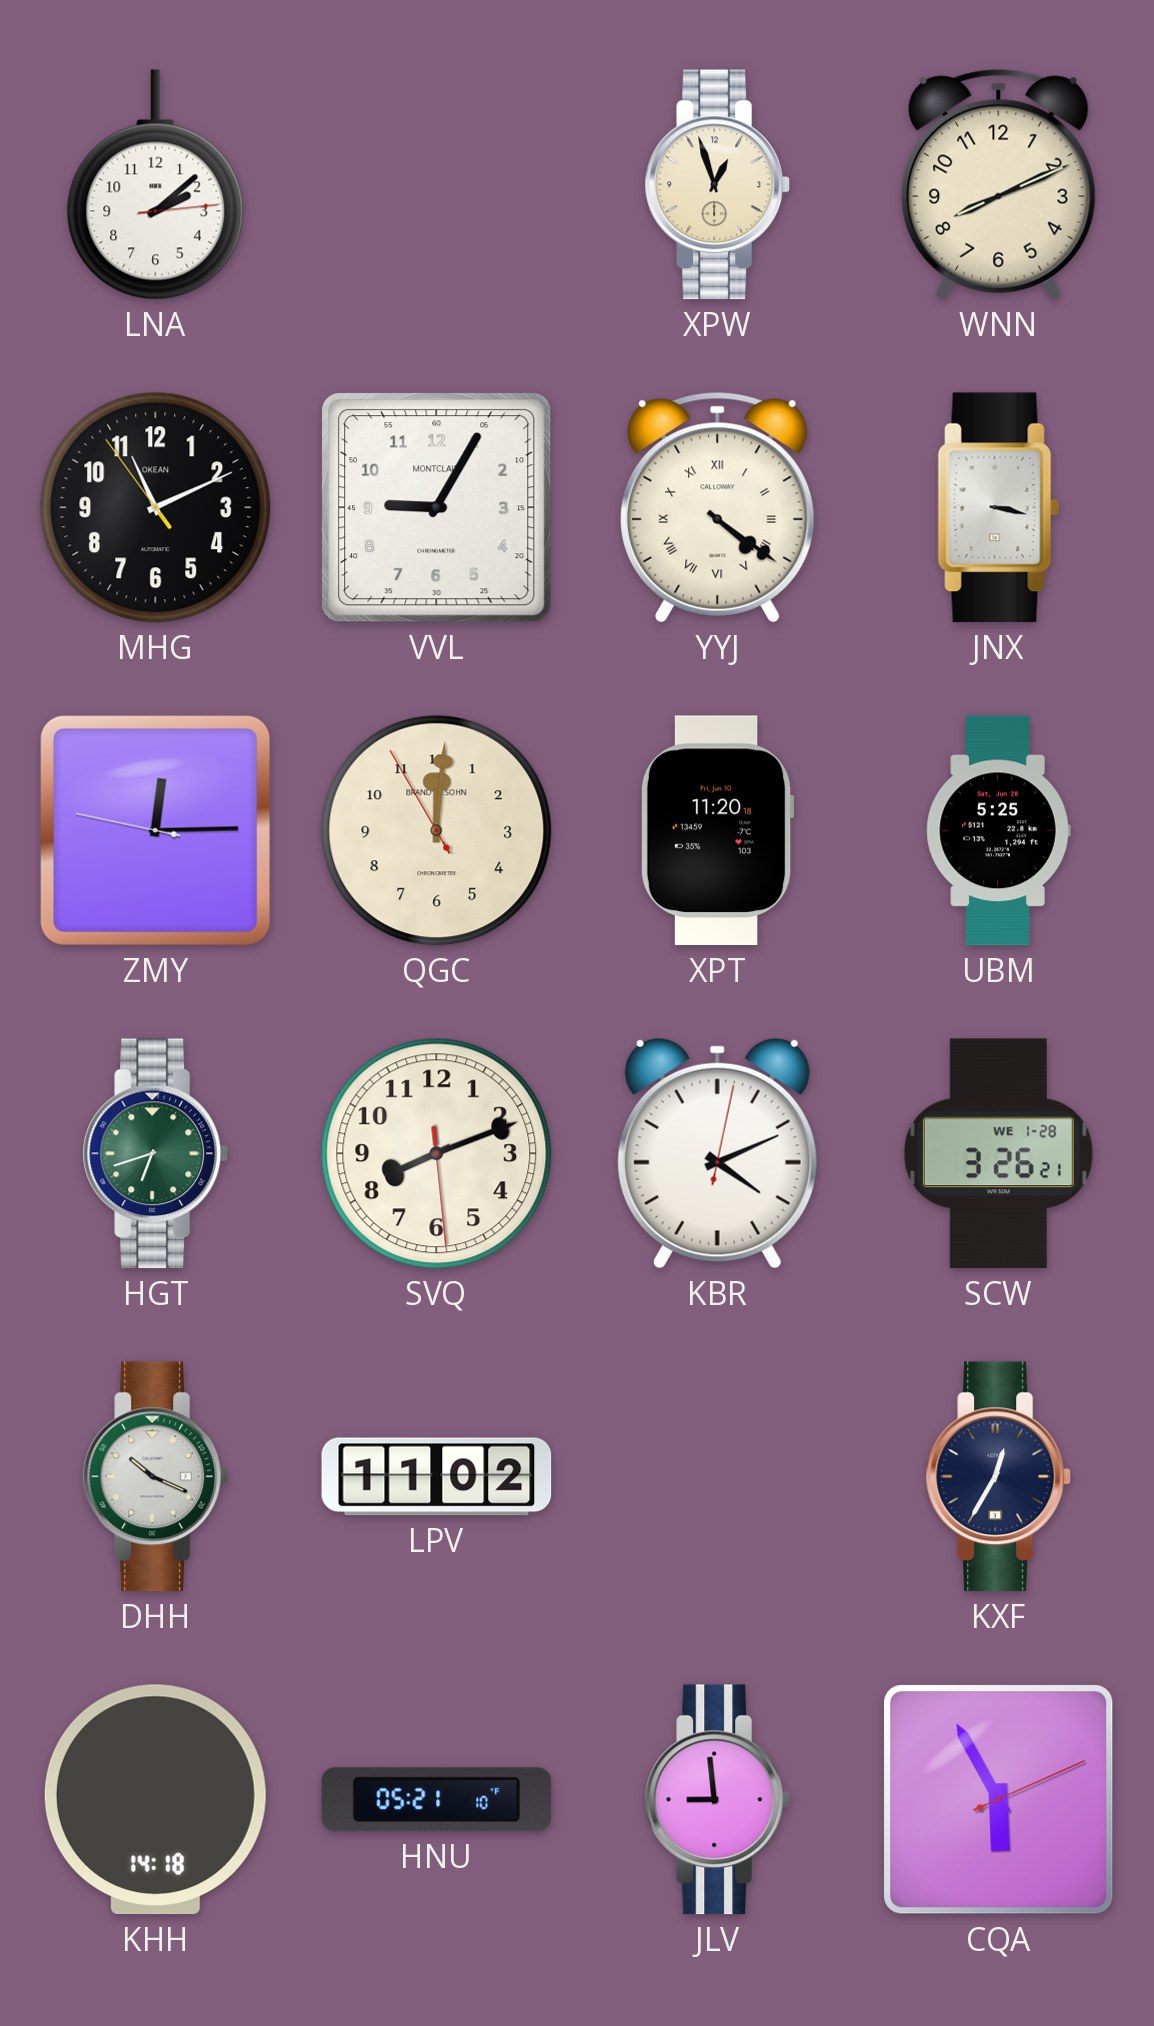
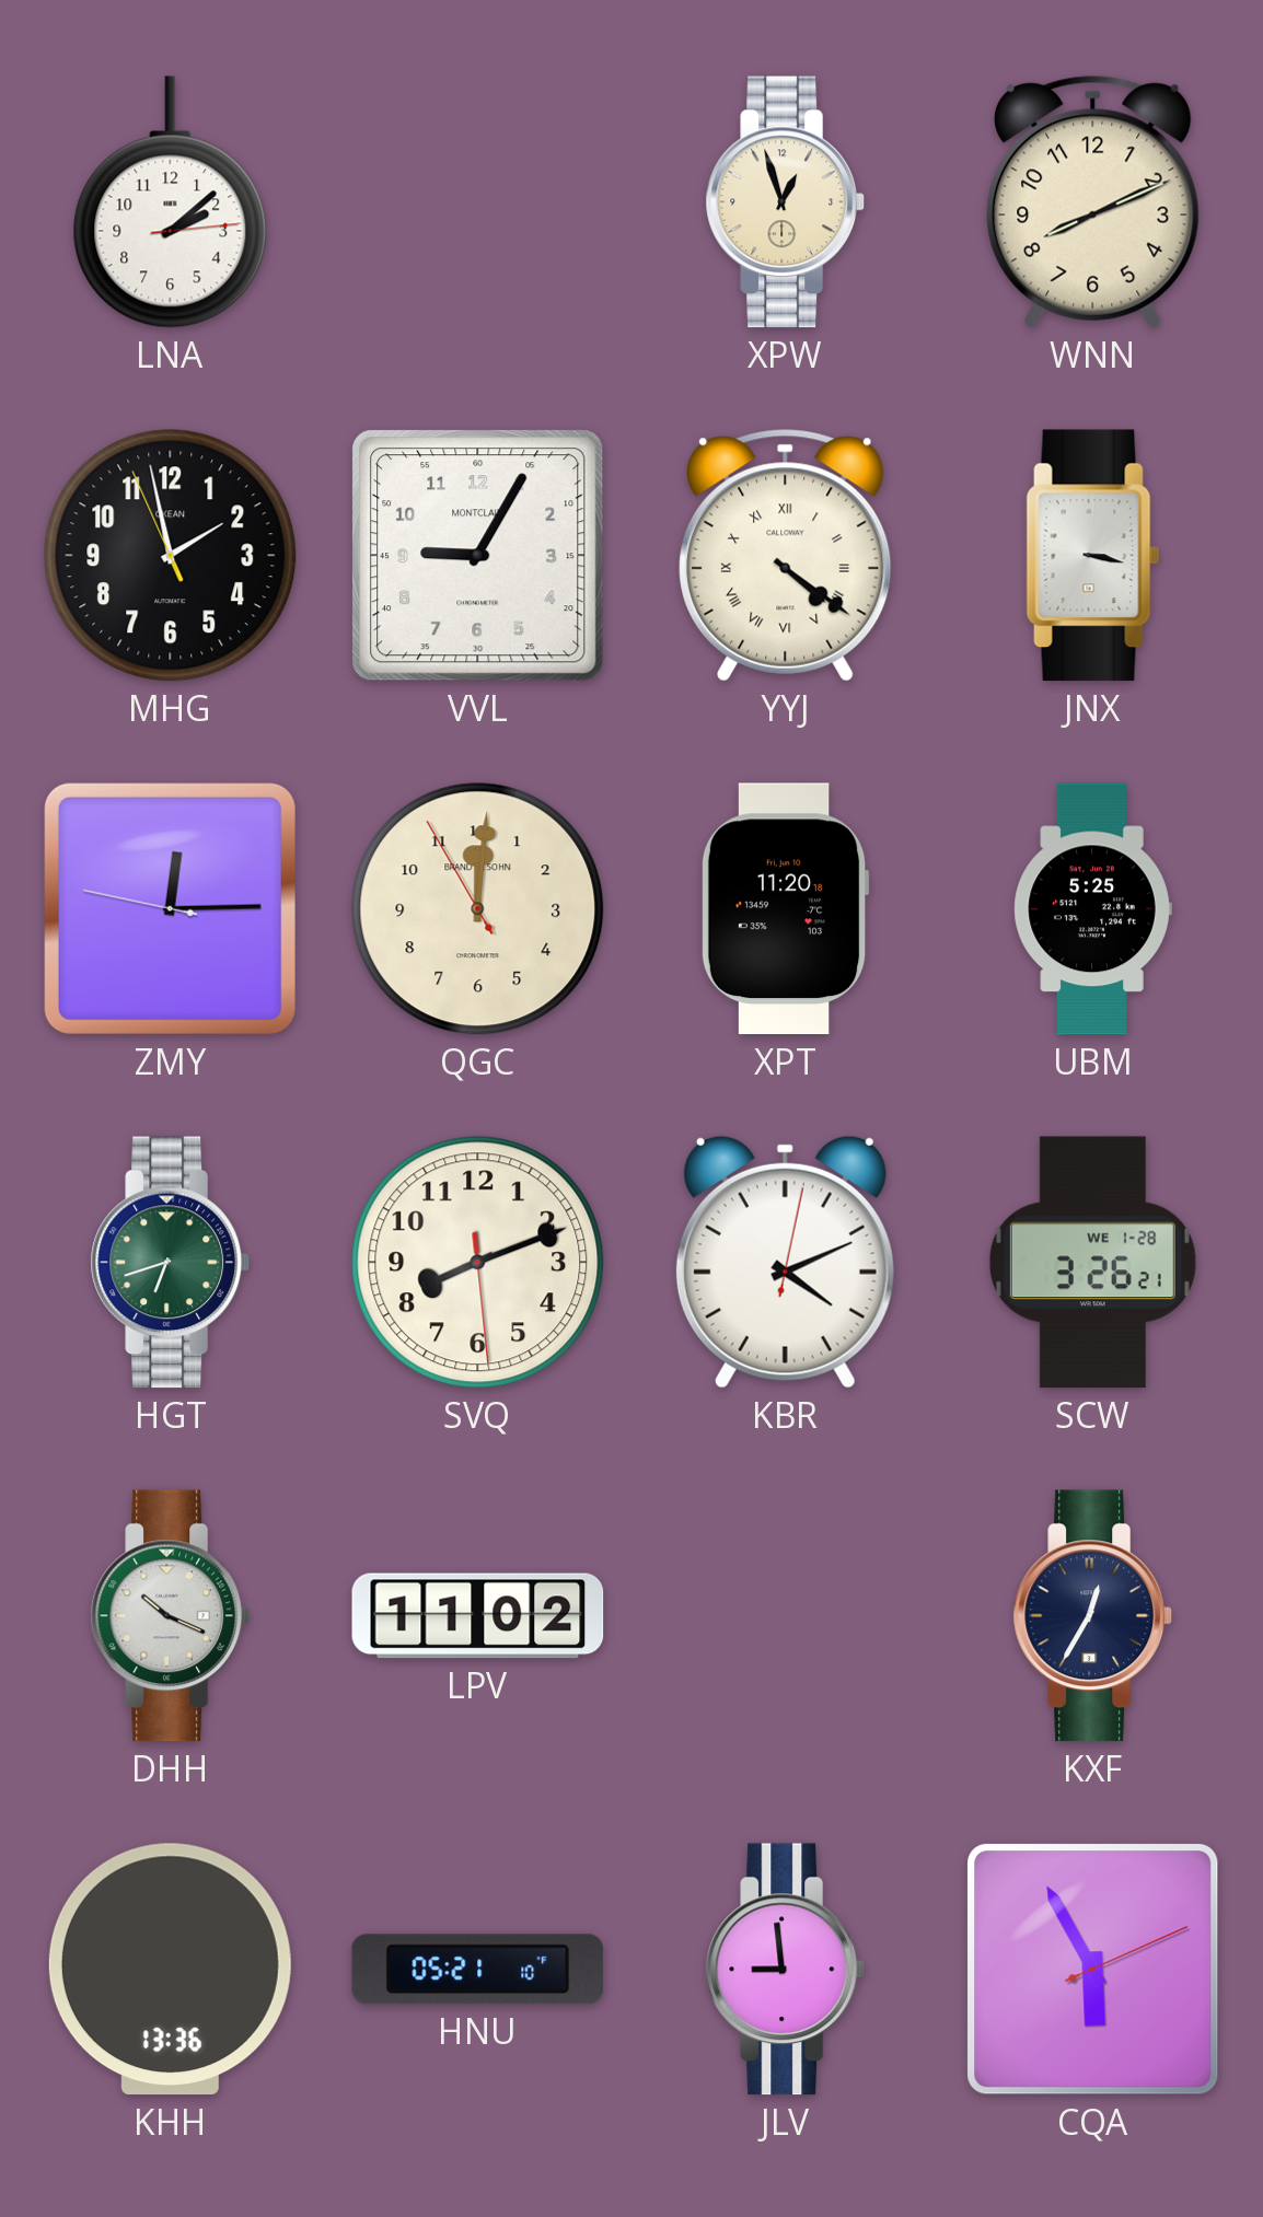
MHG: 11:10 -> 1:57
KHH: 14:18 -> 13:36
